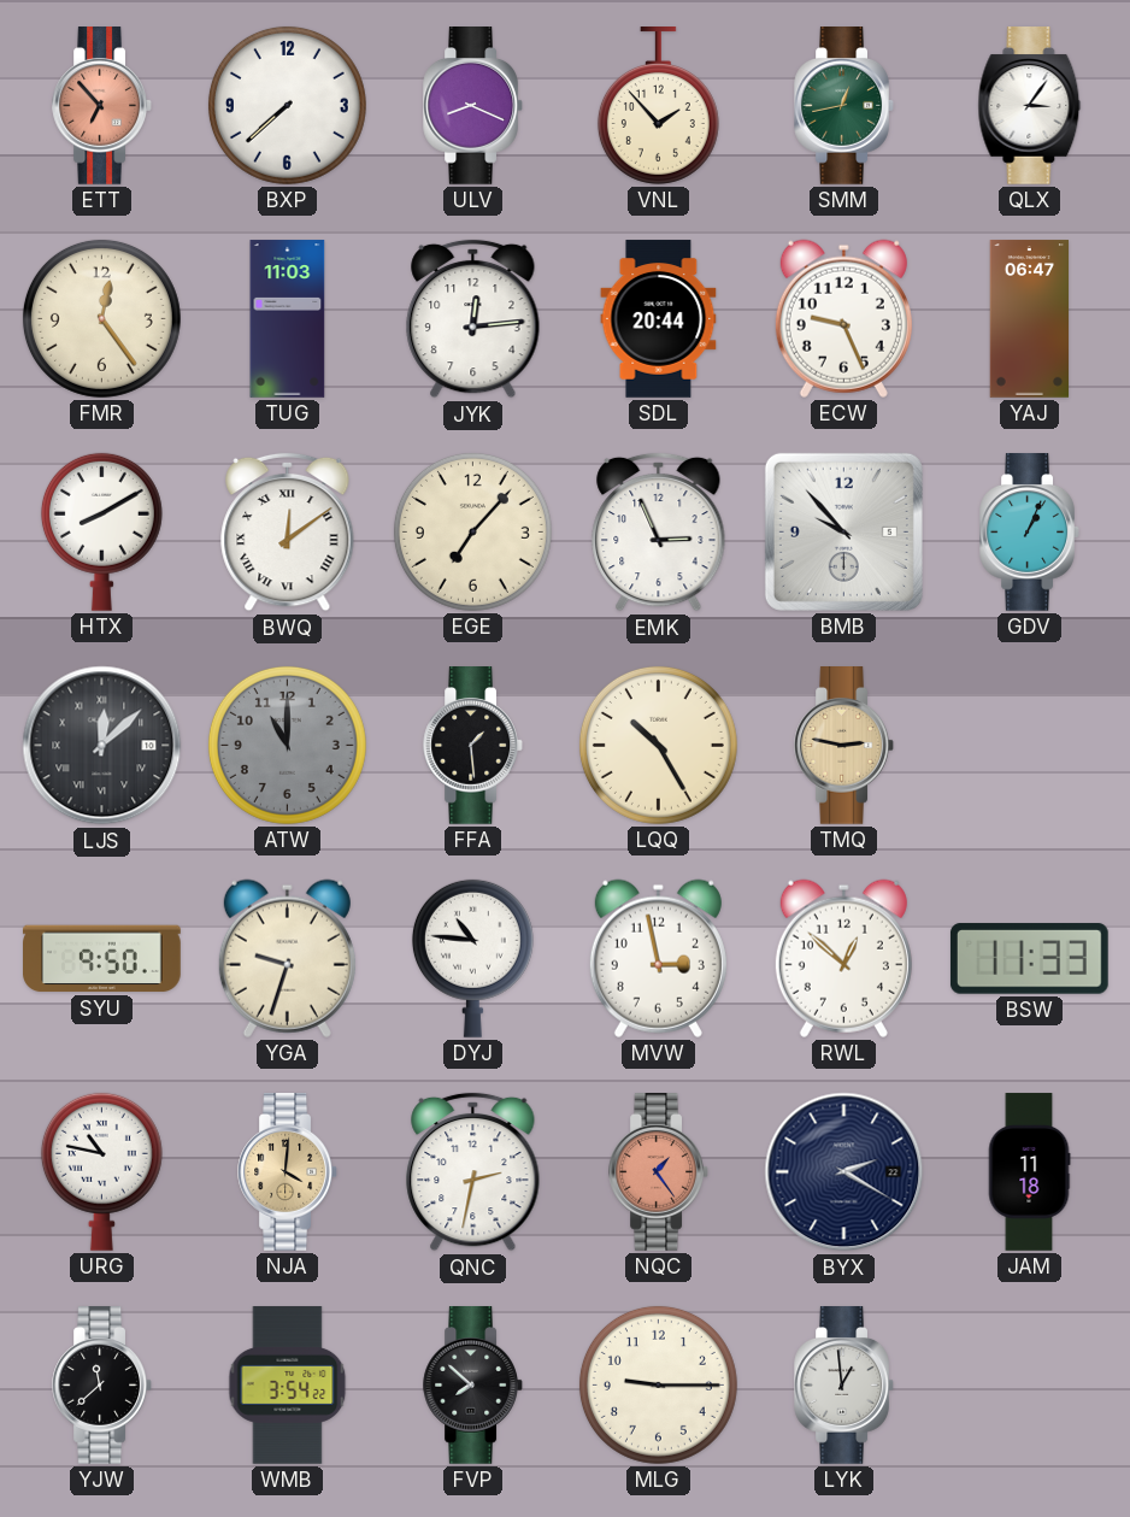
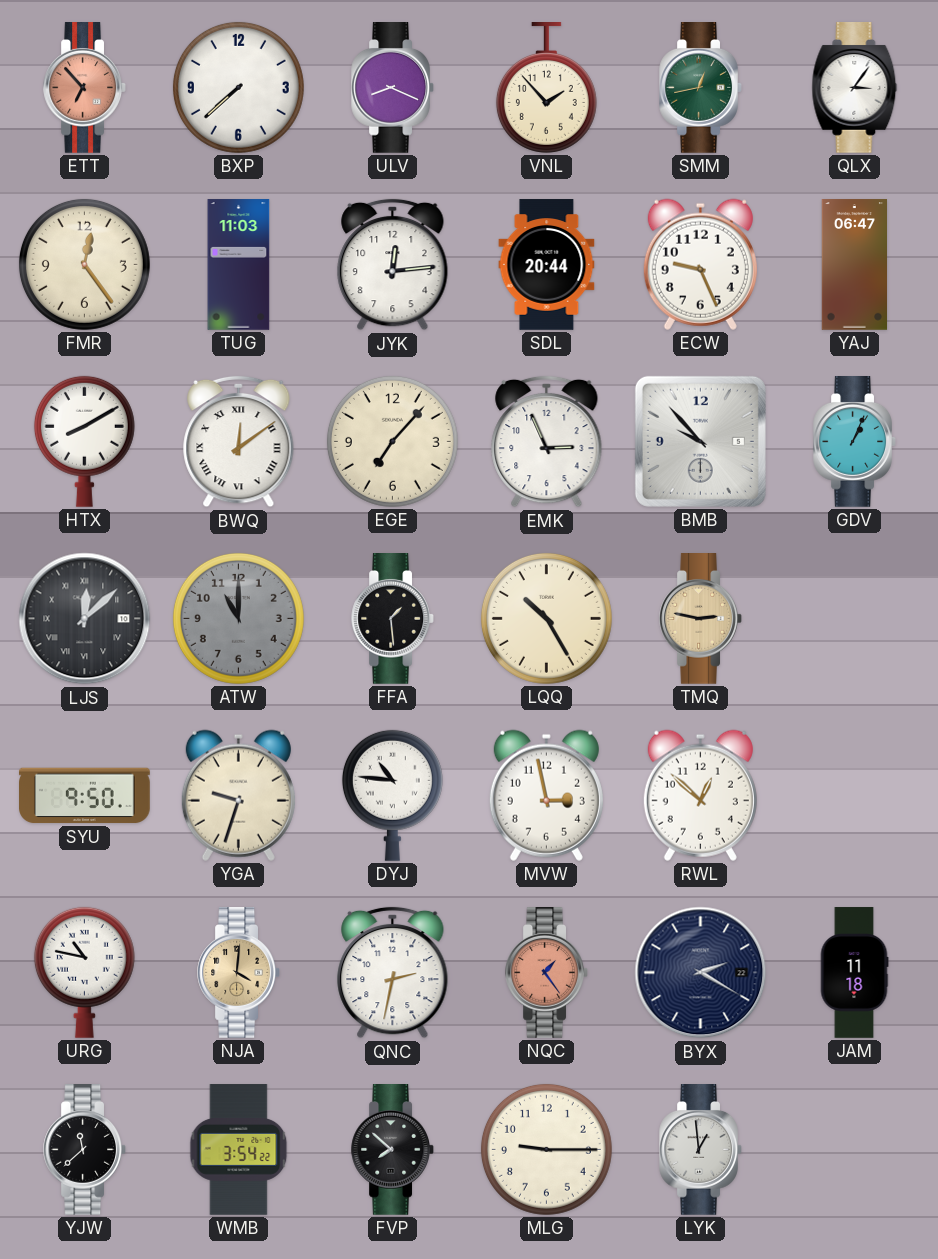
BSW: 11:33 -> none
